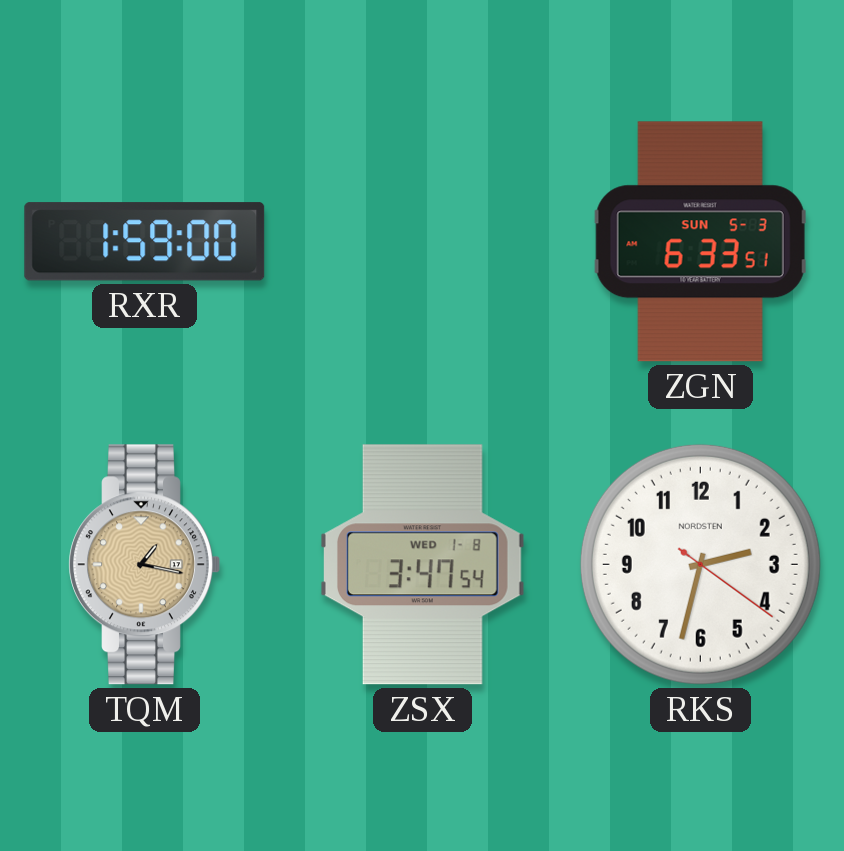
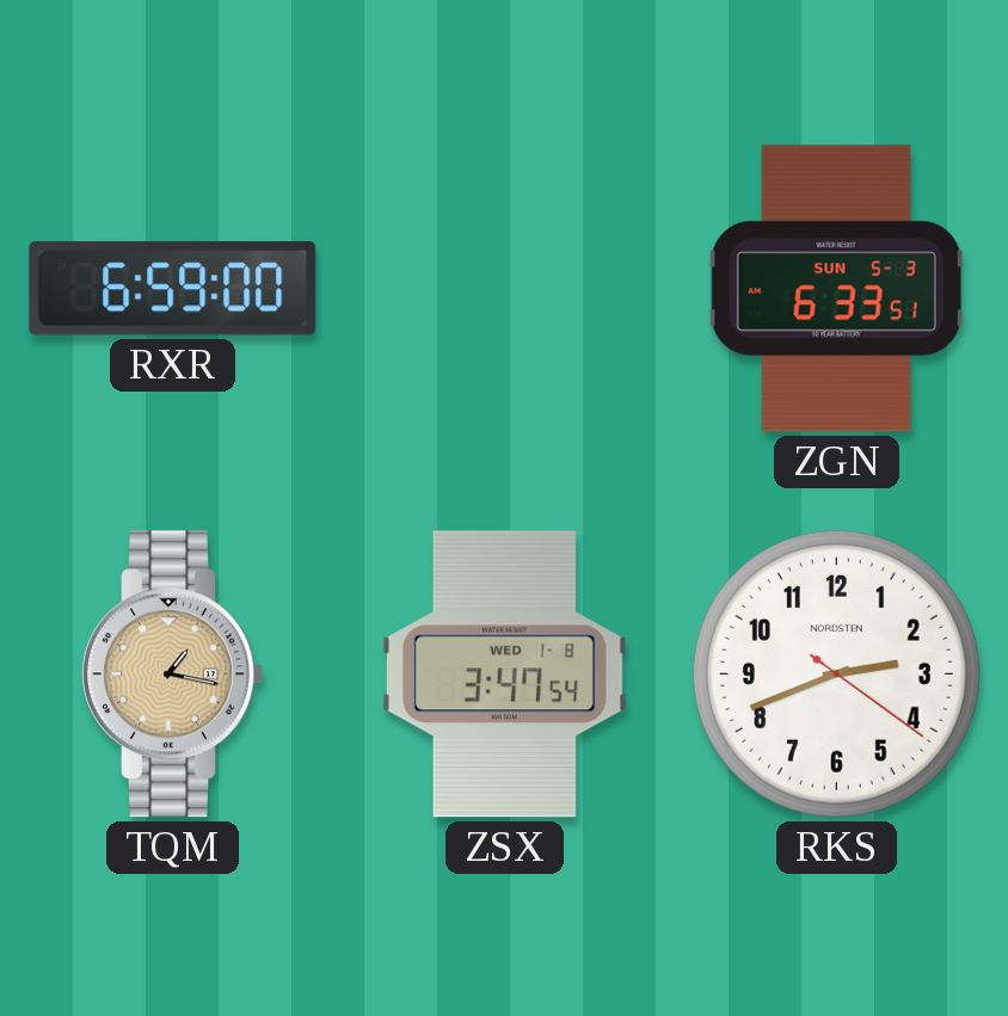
RXR: 1:59 -> 6:59
RKS: 2:32 -> 2:41
